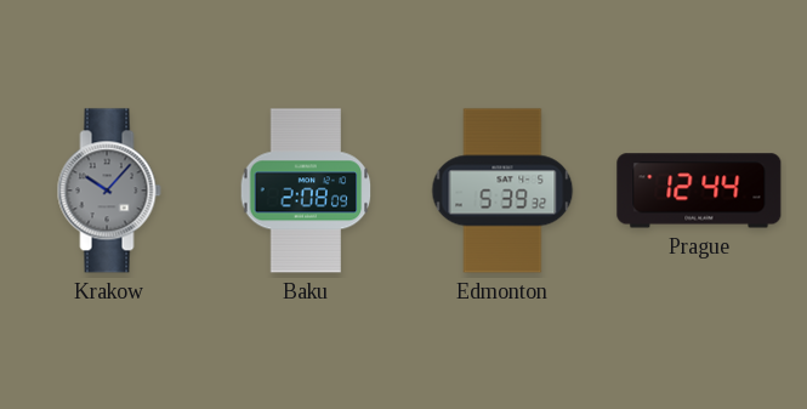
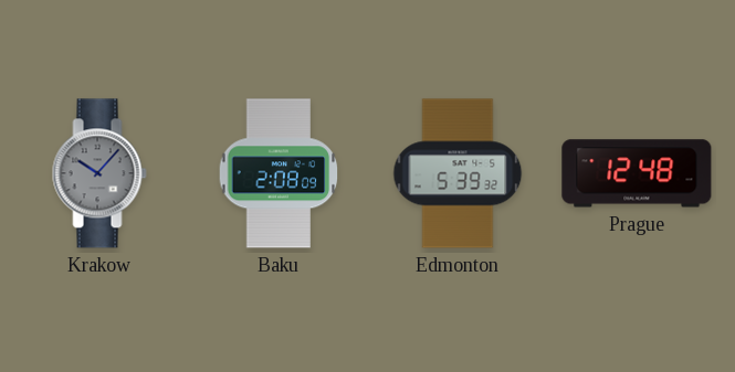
Prague: 12:44 -> 12:48
